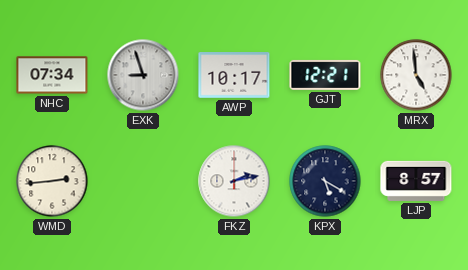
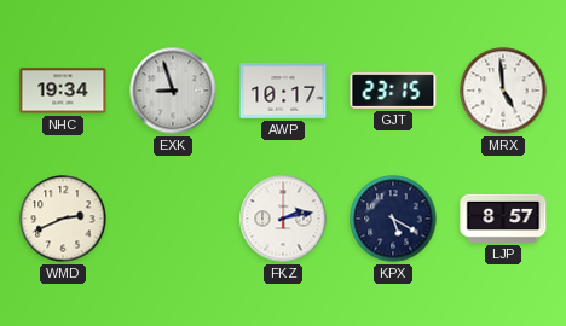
NHC: 07:34 -> 19:34
GJT: 12:21 -> 23:15
WMD: 2:44 -> 2:41
